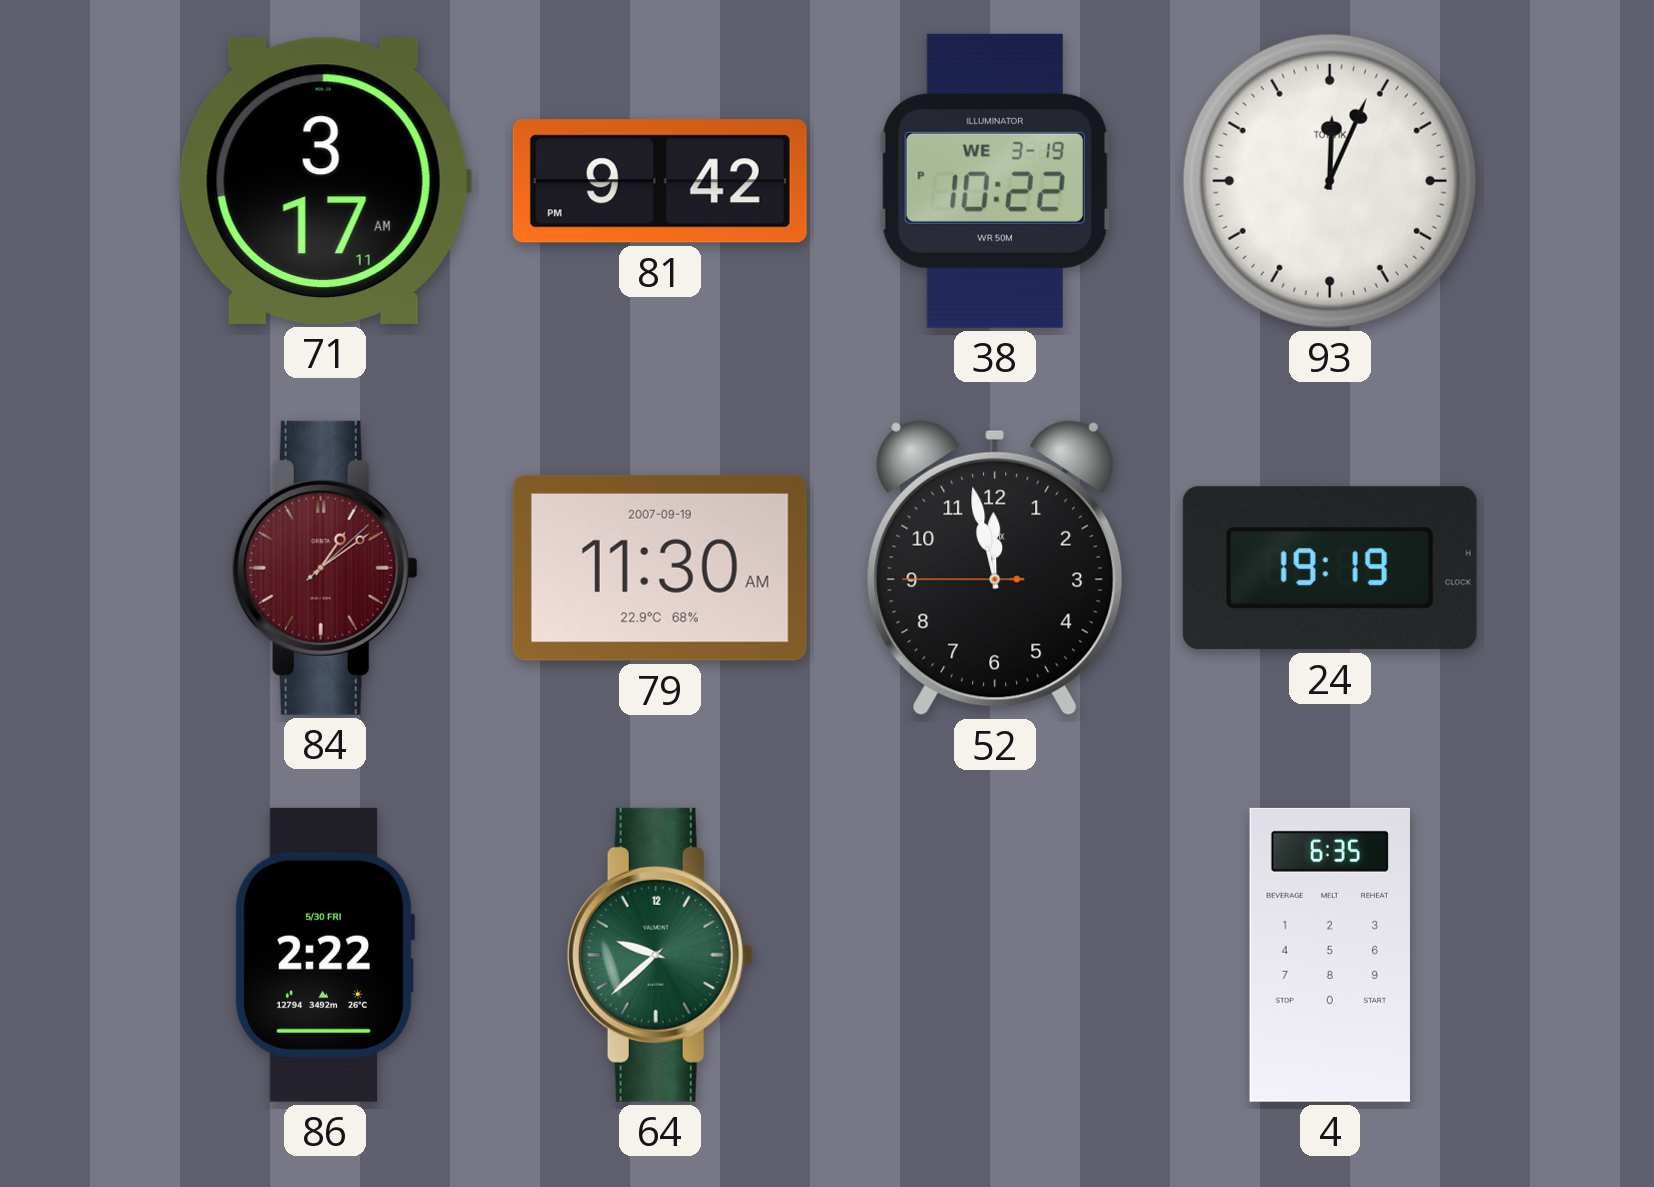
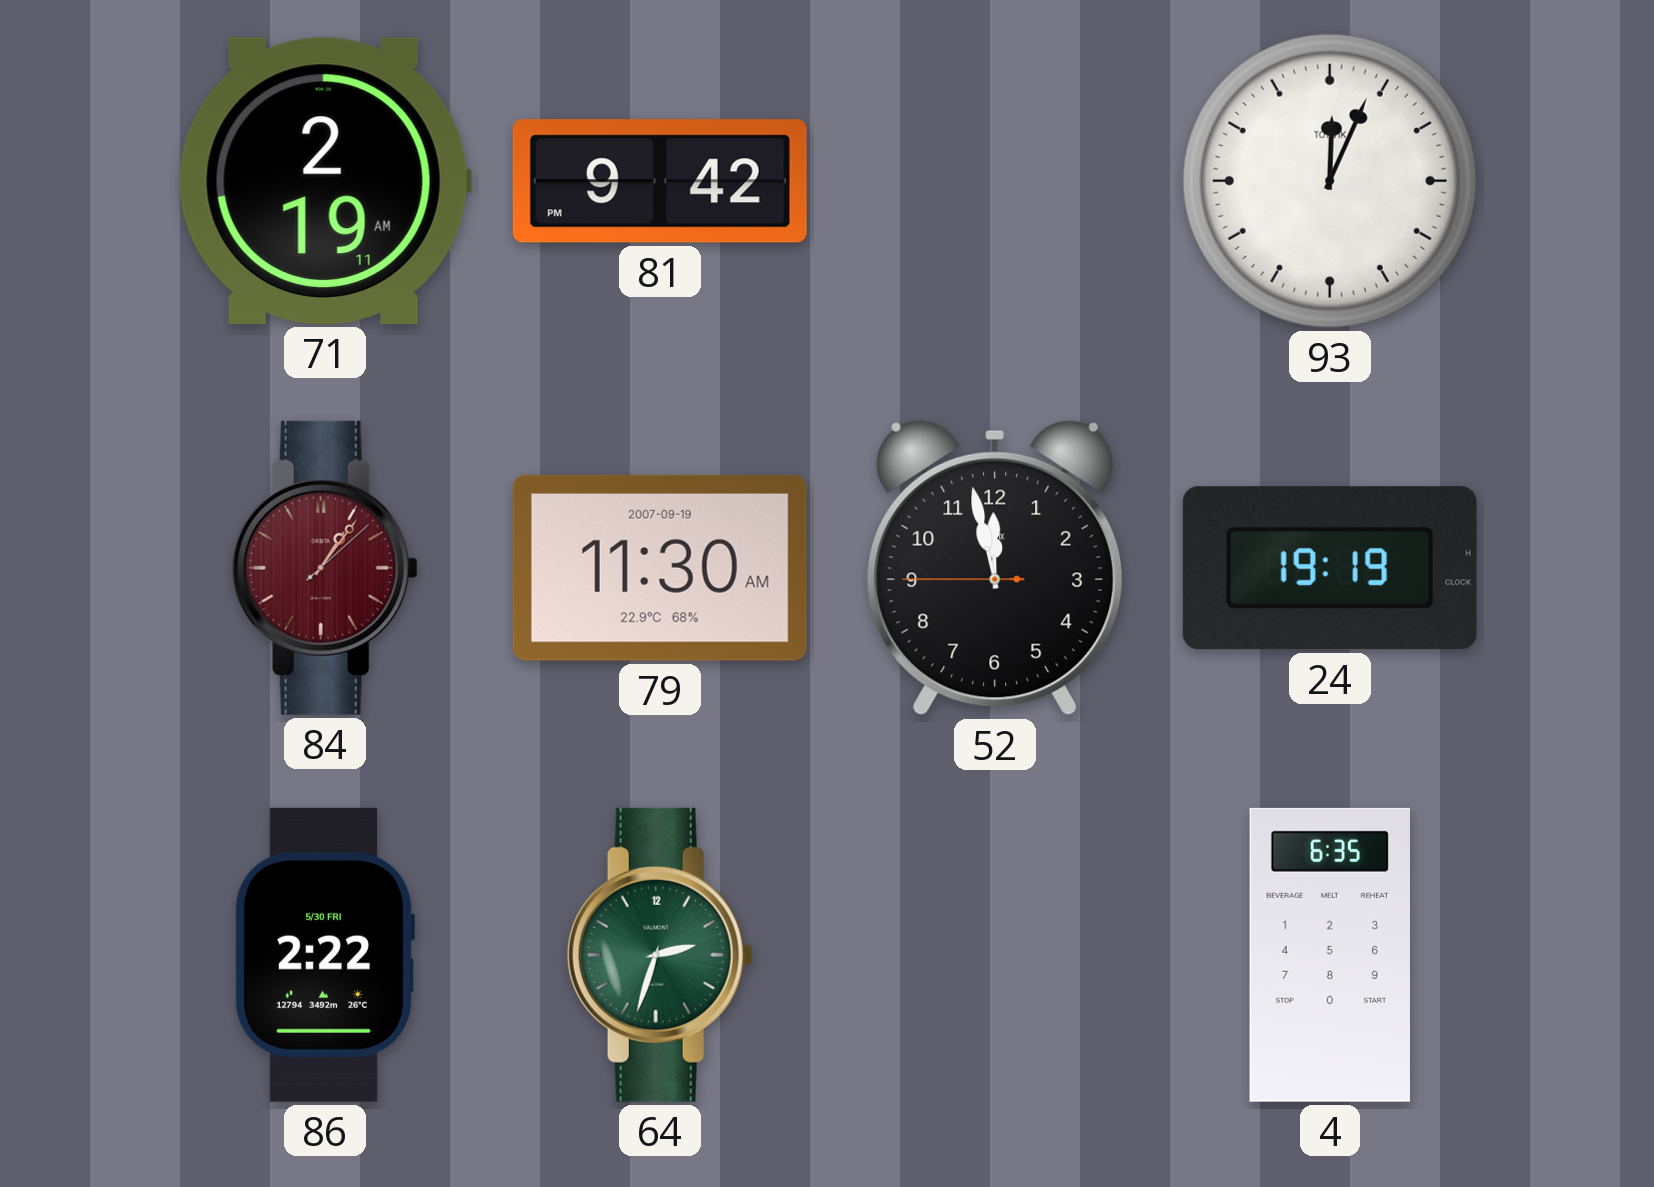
71: 3:17 -> 2:19
38: 10:22 -> none
84: 1:09 -> 1:06
64: 9:38 -> 2:33
